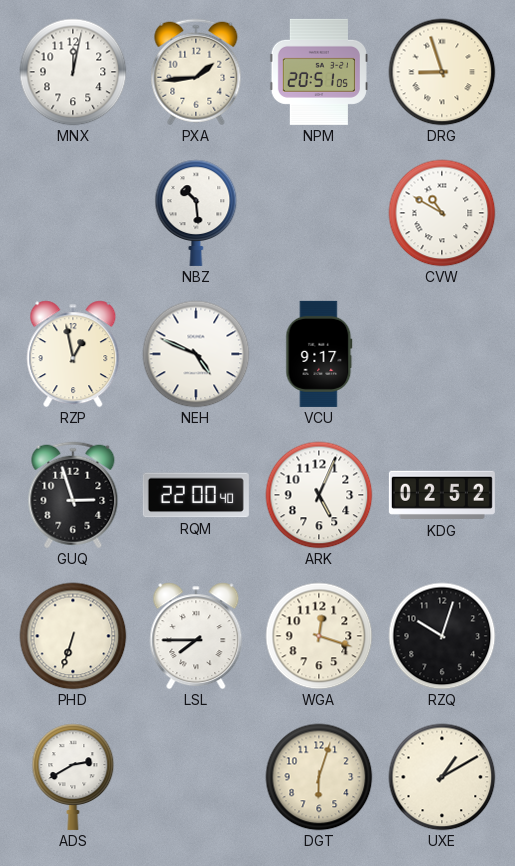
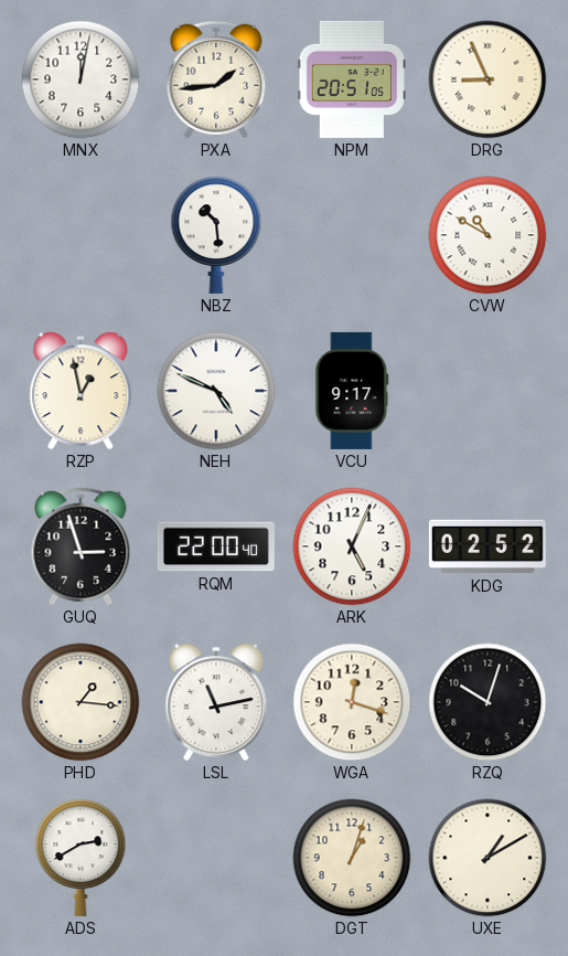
DRG: 8:57 -> 8:56
PHD: 6:33 -> 1:16
LSL: 7:45 -> 11:13
DGT: 6:03 -> 1:03
